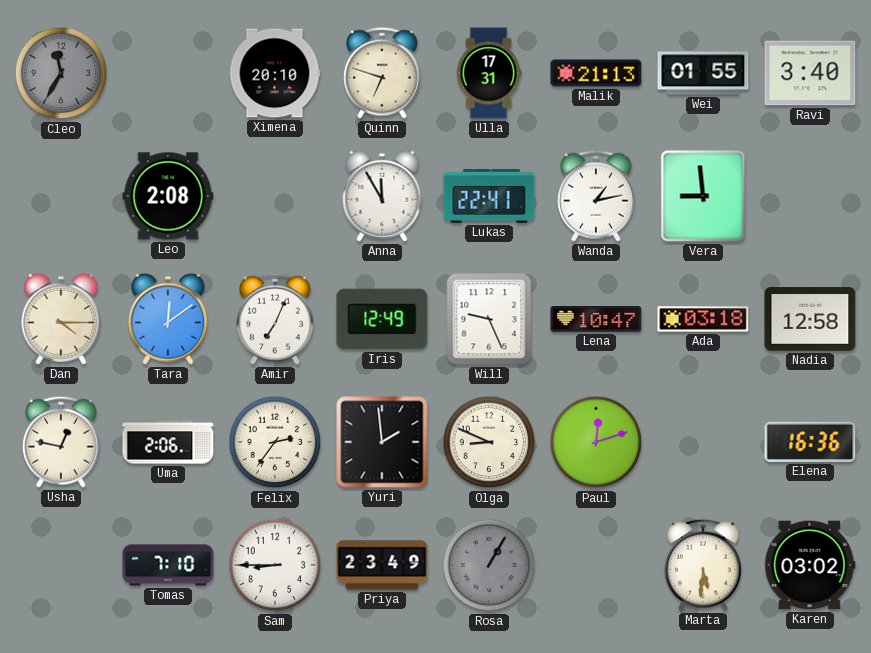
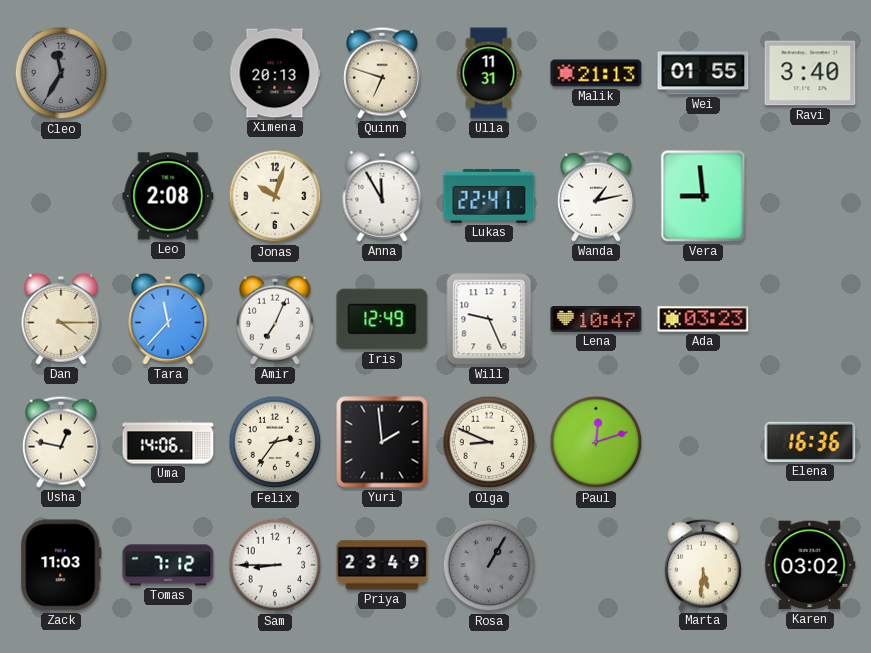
Ximena: 20:10 -> 20:13
Ulla: 17:31 -> 11:31
Jonas: none -> 10:03
Tara: 12:09 -> 11:37
Ada: 03:18 -> 03:23
Nadia: 12:58 -> none
Uma: 2:06 -> 14:06
Zack: none -> 11:03
Tomas: 7:10 -> 7:12
